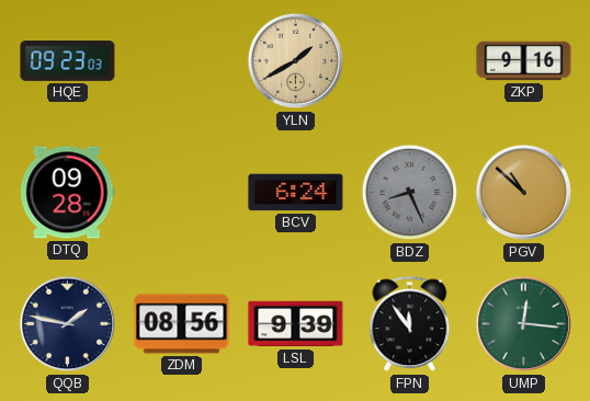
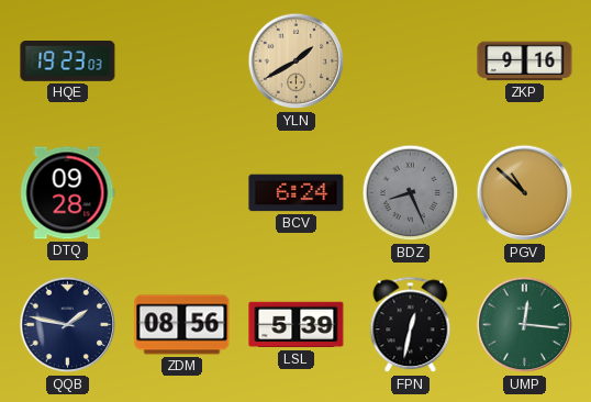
HQE: 09:23 -> 19:23
LSL: 9:39 -> 5:39
FPN: 11:54 -> 12:32
